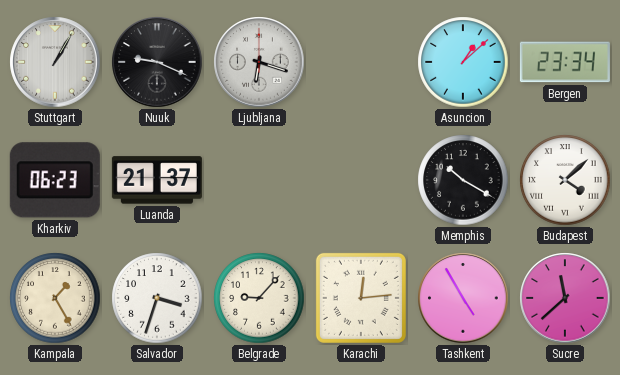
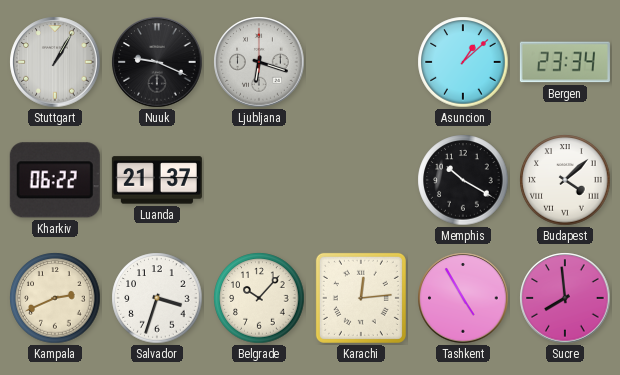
Kharkiv: 06:23 -> 06:22
Kampala: 1:25 -> 2:41
Belgrade: 9:07 -> 10:07
Sucre: 11:38 -> 7:59
